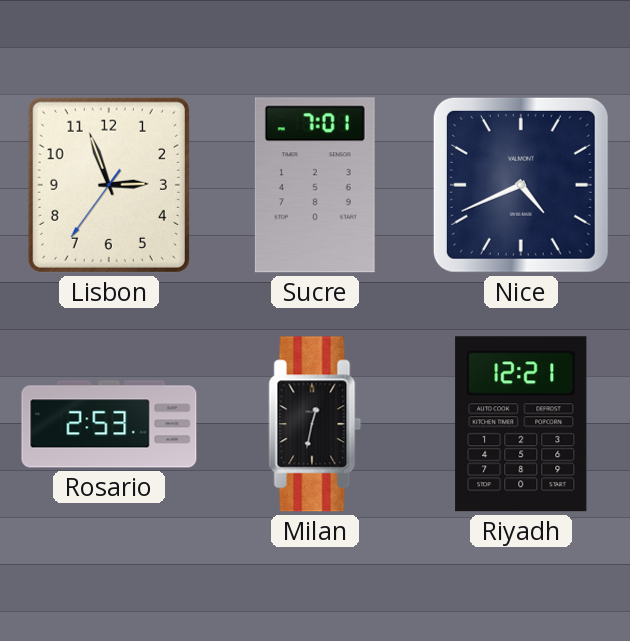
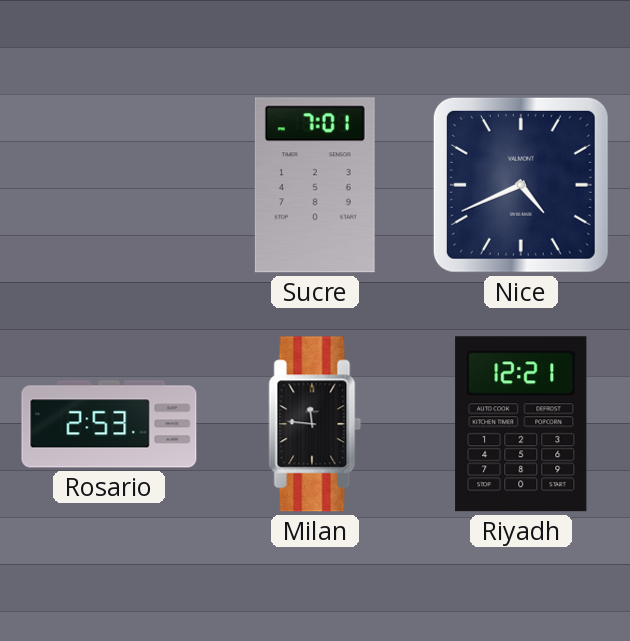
Lisbon: 2:56 -> none
Milan: 12:32 -> 11:46
